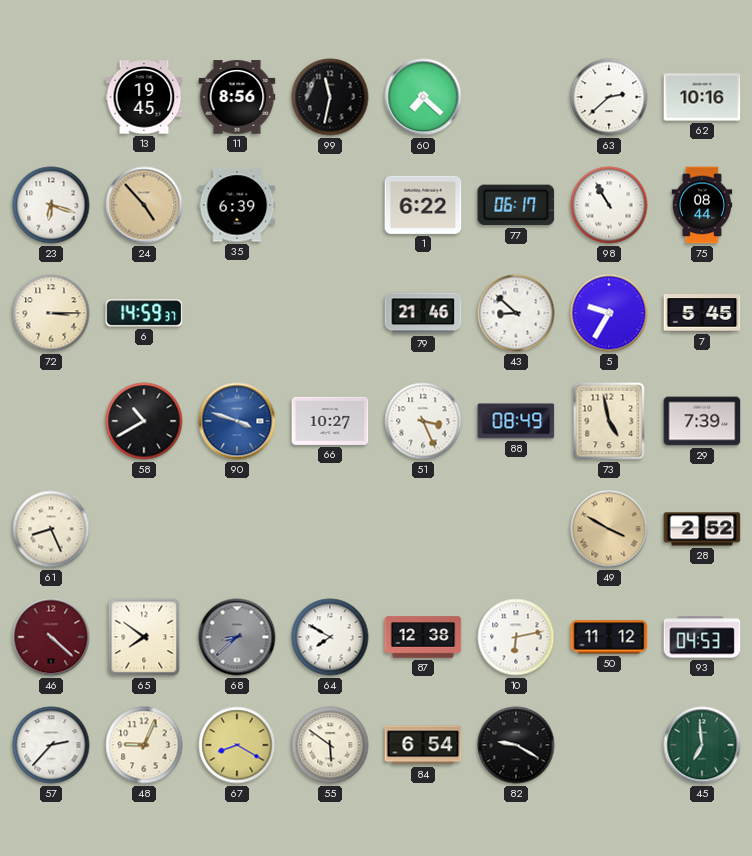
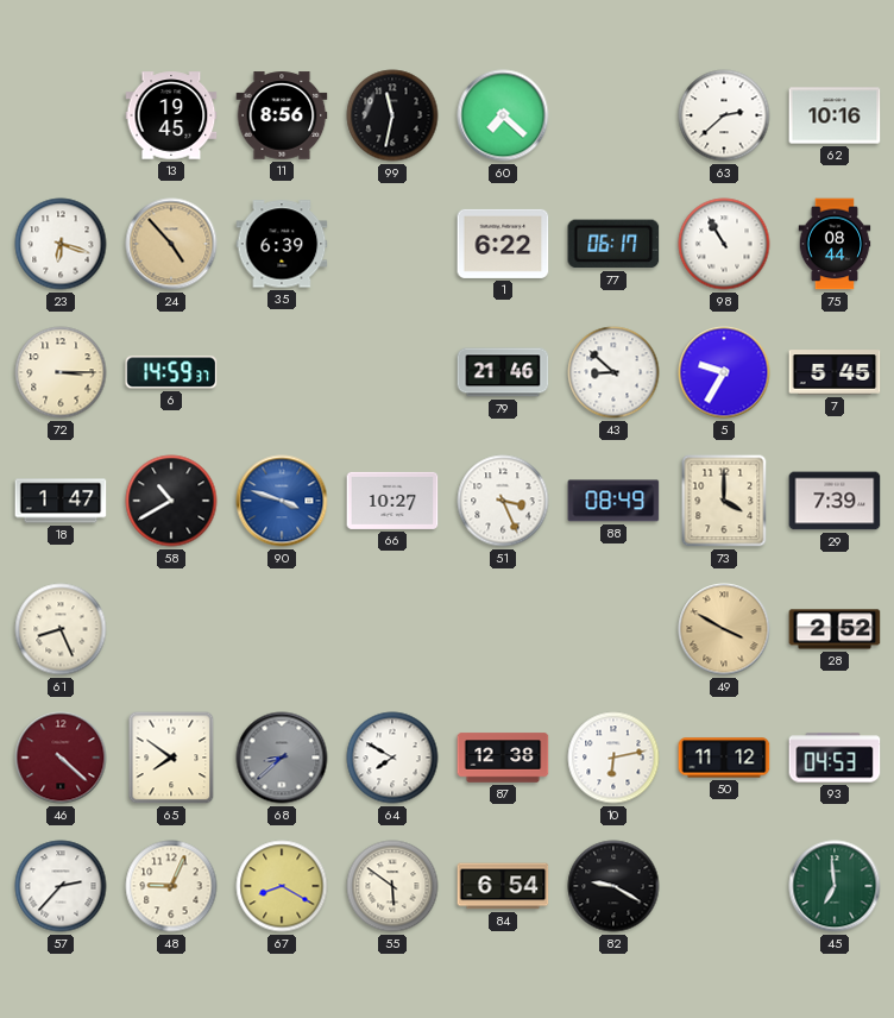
18: none -> 1:47
73: 4:58 -> 4:00
